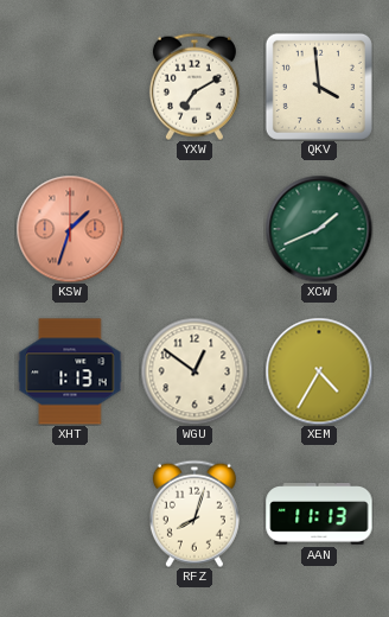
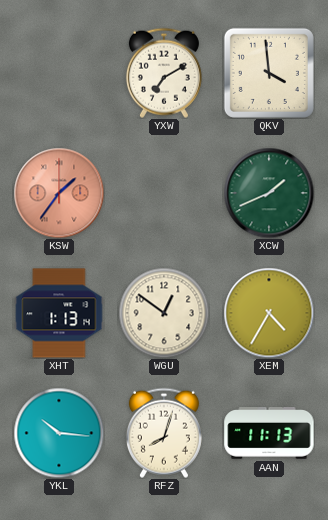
KSW: 1:33 -> 1:36
YKL: none -> 10:16
